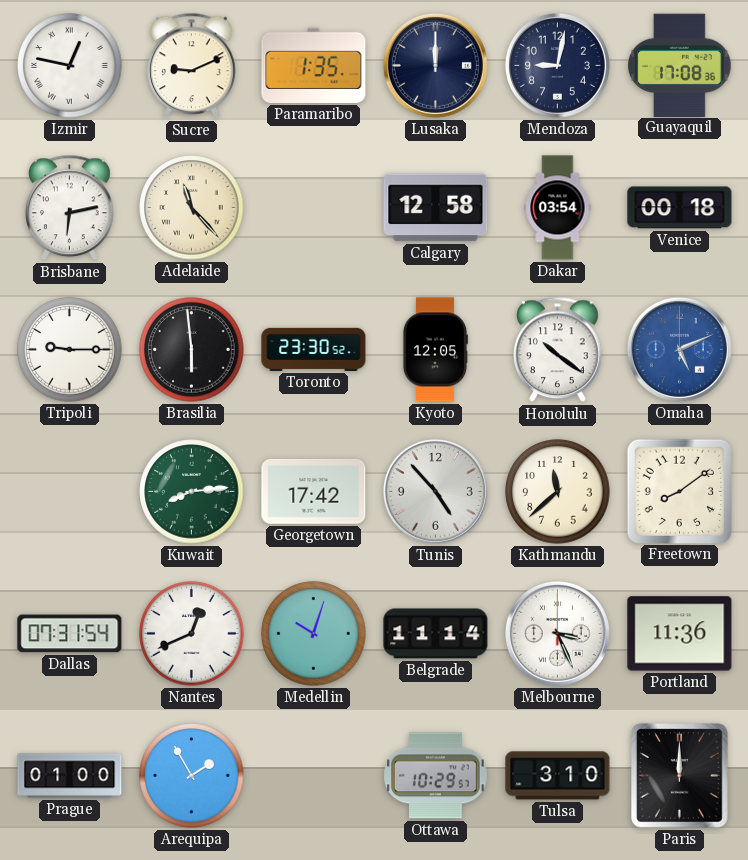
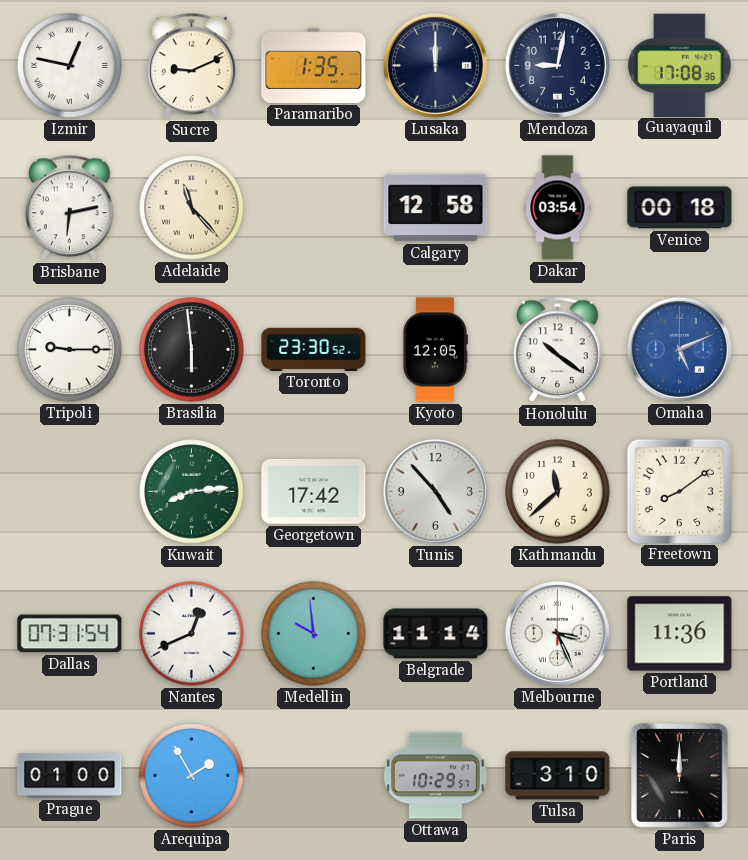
Medellin: 10:03 -> 9:59
